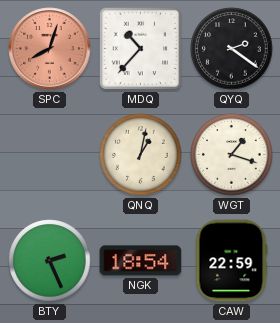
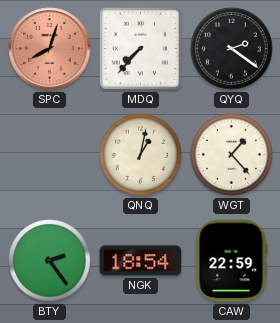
MDQ: 10:37 -> 7:37
WGT: 1:18 -> 1:23
BTY: 2:26 -> 2:24
